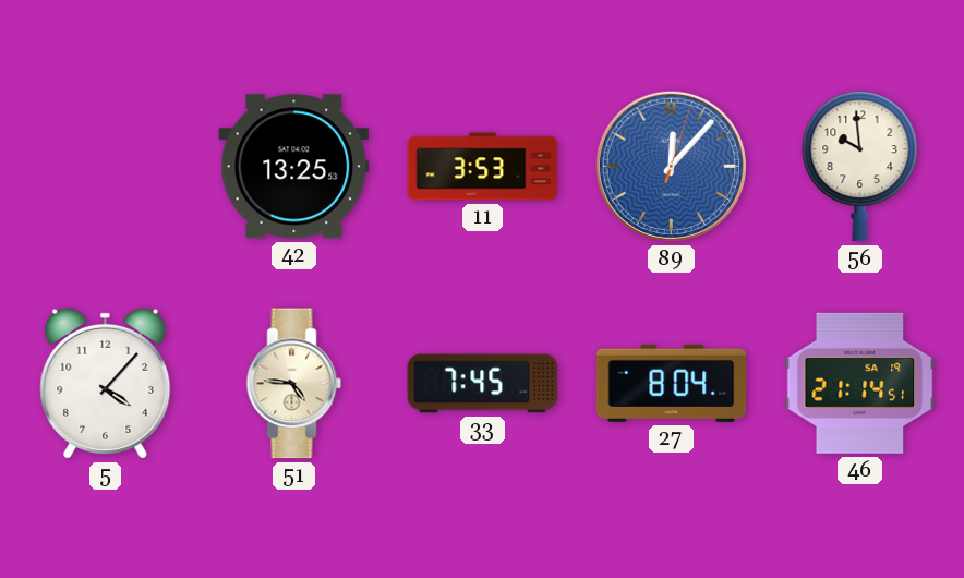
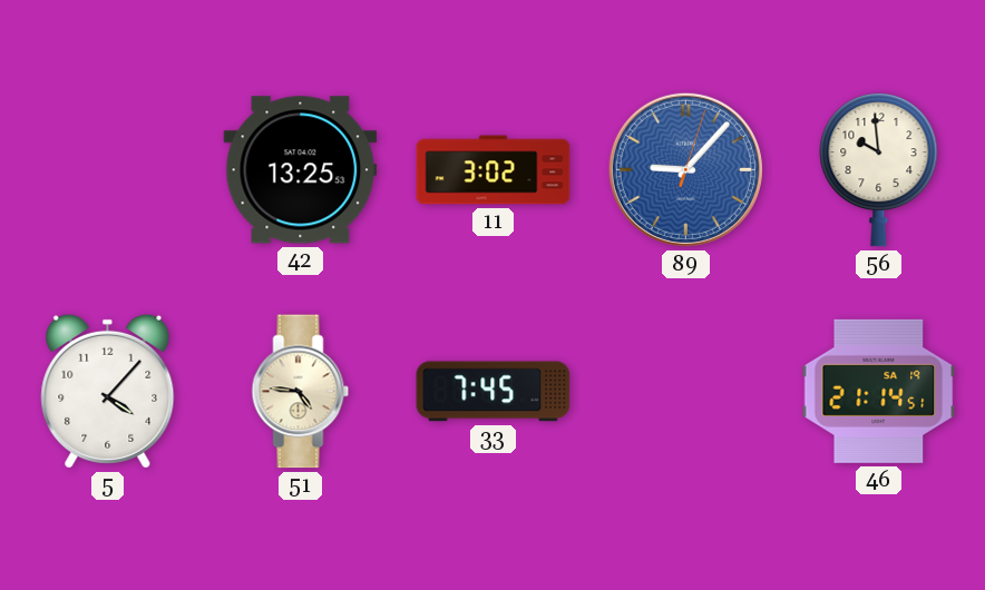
11: 3:53 -> 3:02
89: 12:07 -> 9:07
27: 8:04 -> none
